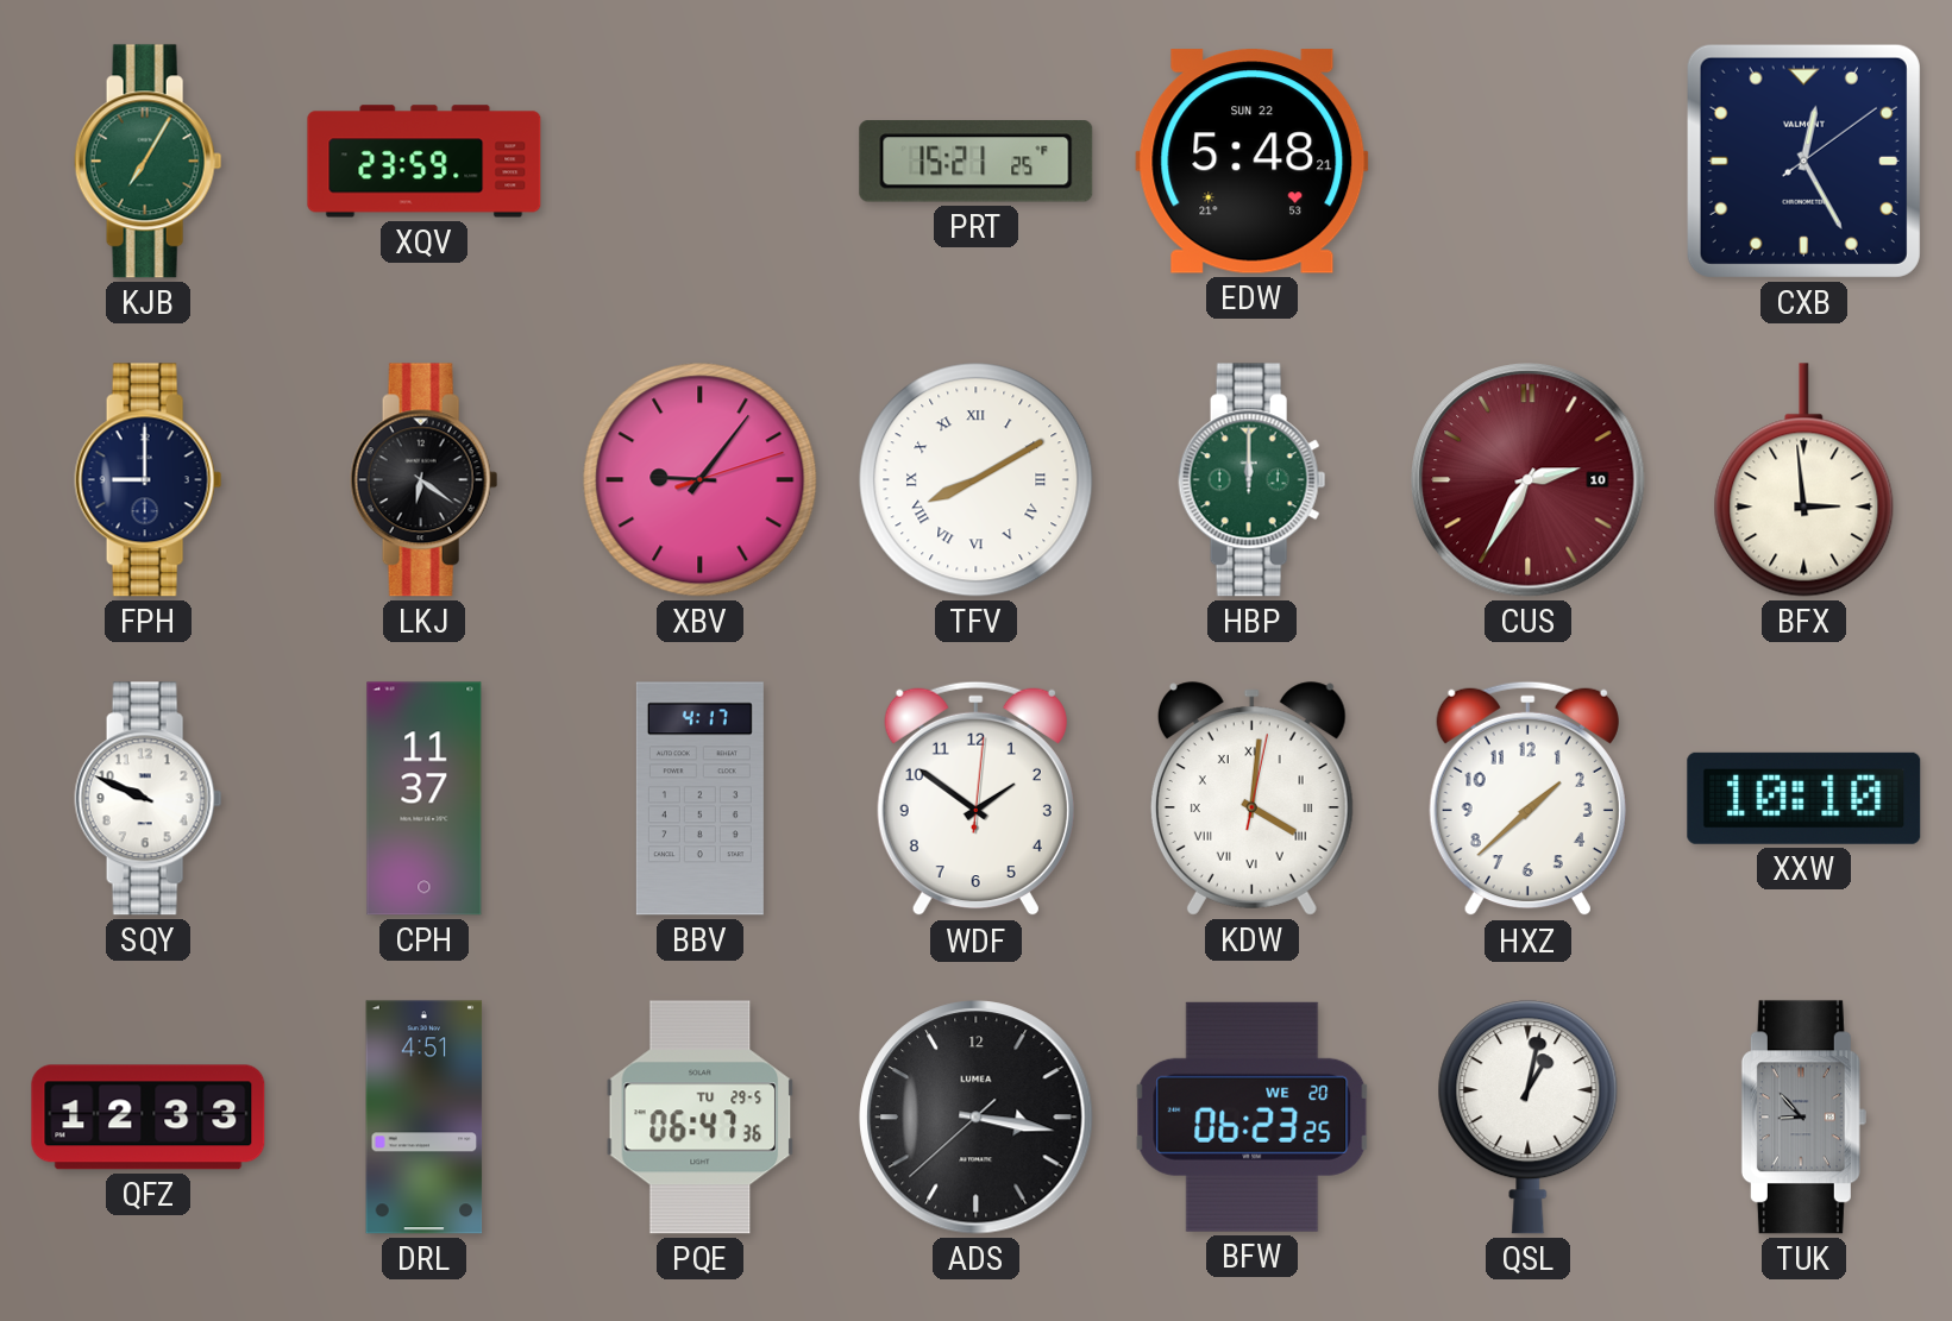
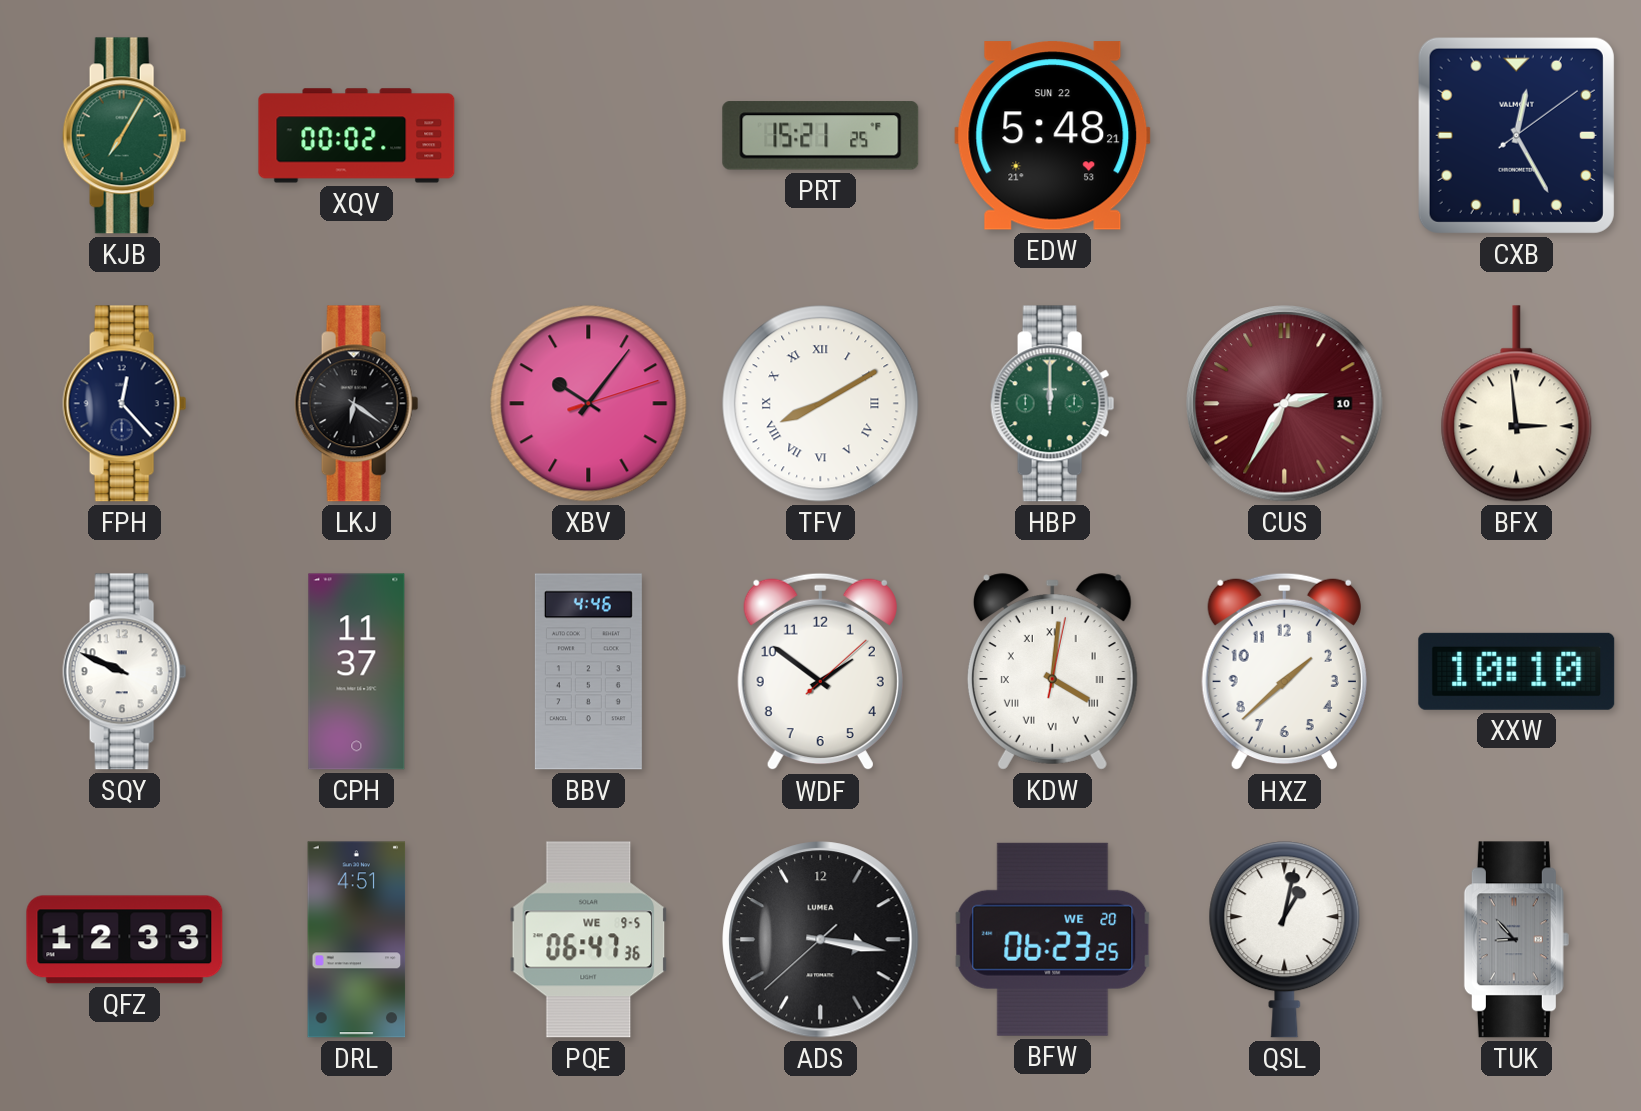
XQV: 23:59 -> 00:02
FPH: 9:00 -> 12:23
XBV: 9:06 -> 10:06
BBV: 4:17 -> 4:46
WDF: 1:51:01 -> 1:51:08
PQE date: TU 29-5 -> WE 9-5
